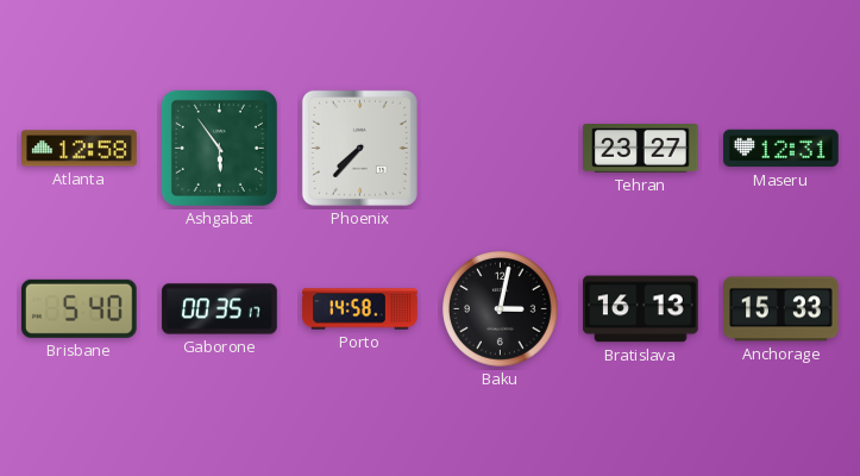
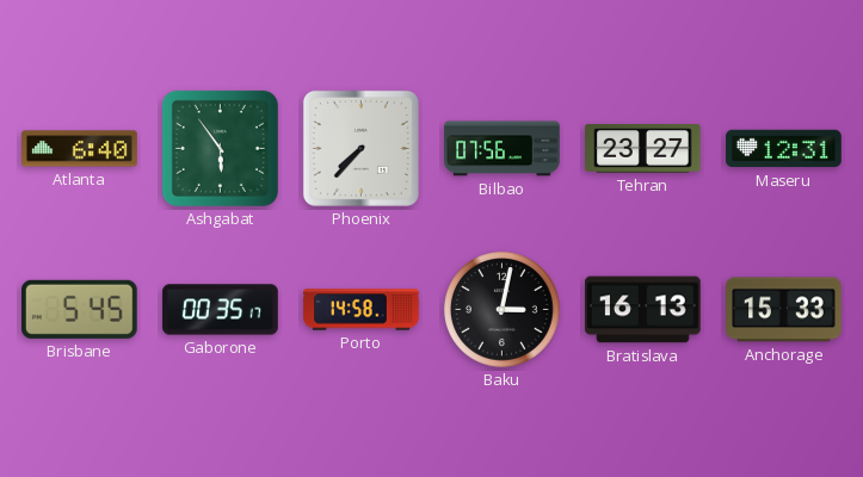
Atlanta: 12:58 -> 6:40
Bilbao: none -> 07:56
Brisbane: 5:40 -> 5:45
